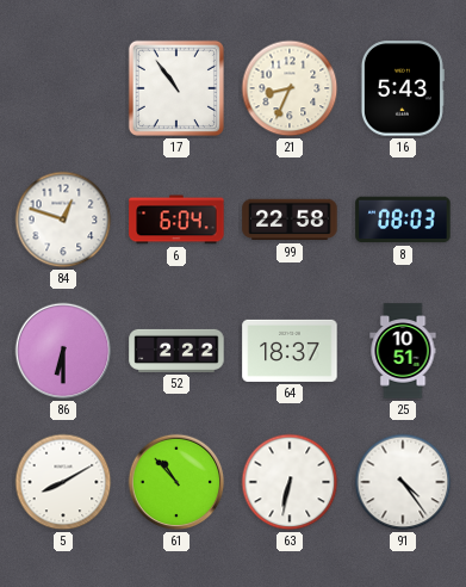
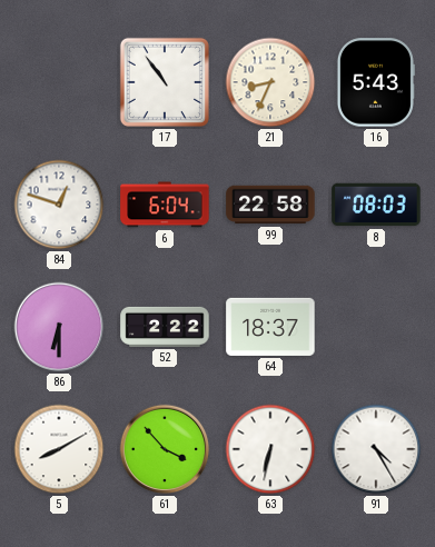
25: 10:51 -> none
61: 10:53 -> 3:53
91: 4:24 -> 4:25
